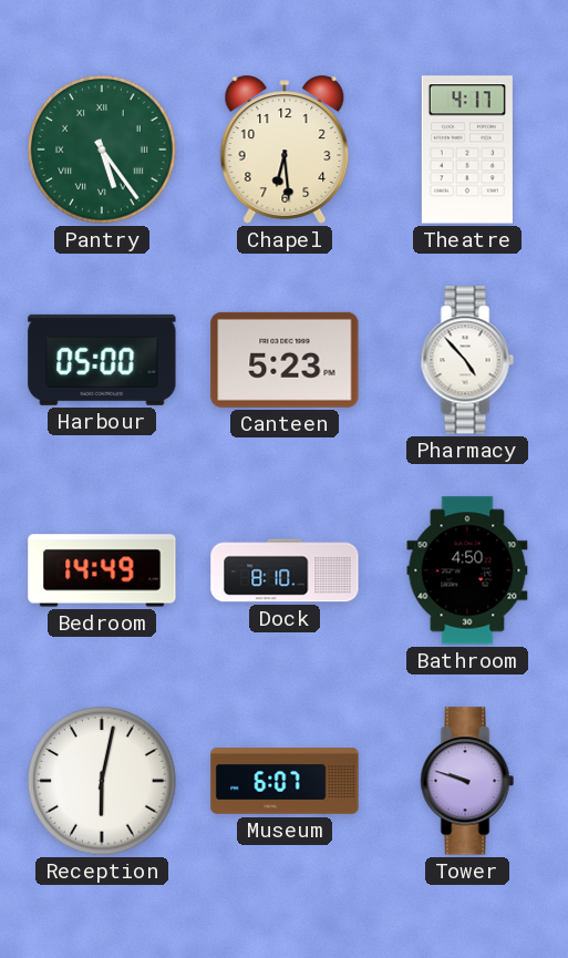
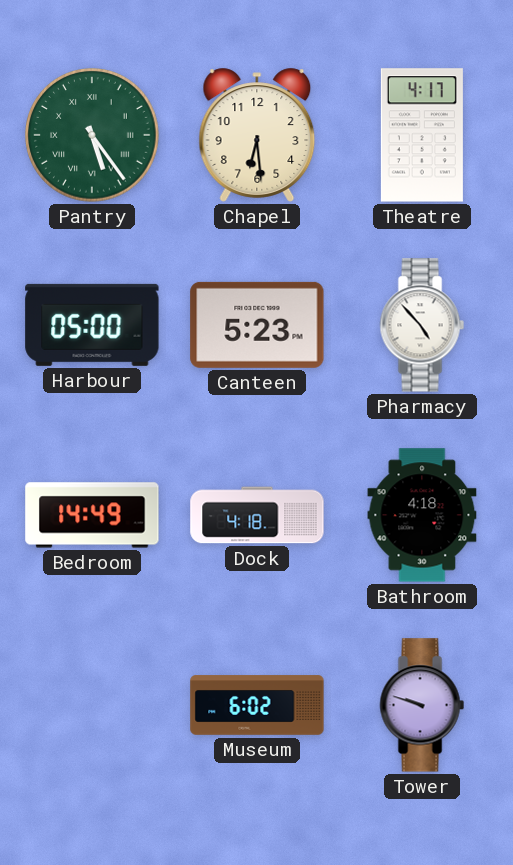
Dock: 8:10 -> 4:18
Bathroom: 4:50 -> 4:18
Reception: 6:02 -> none
Museum: 6:07 -> 6:02
